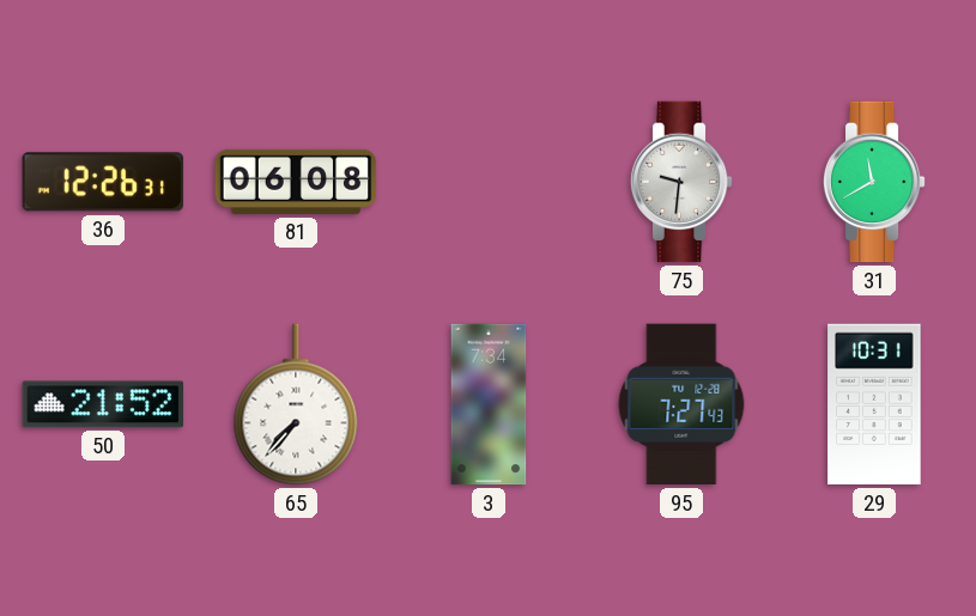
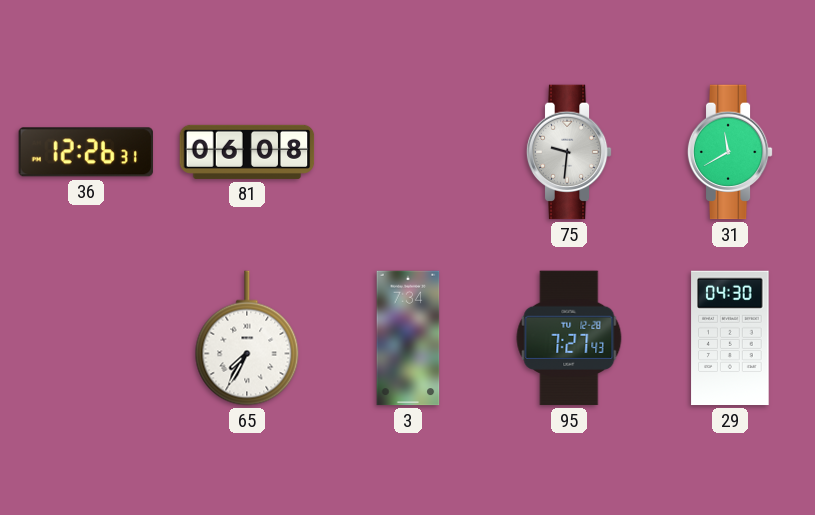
50: 21:52 -> none
65: 7:37 -> 7:35
29: 10:31 -> 04:30
